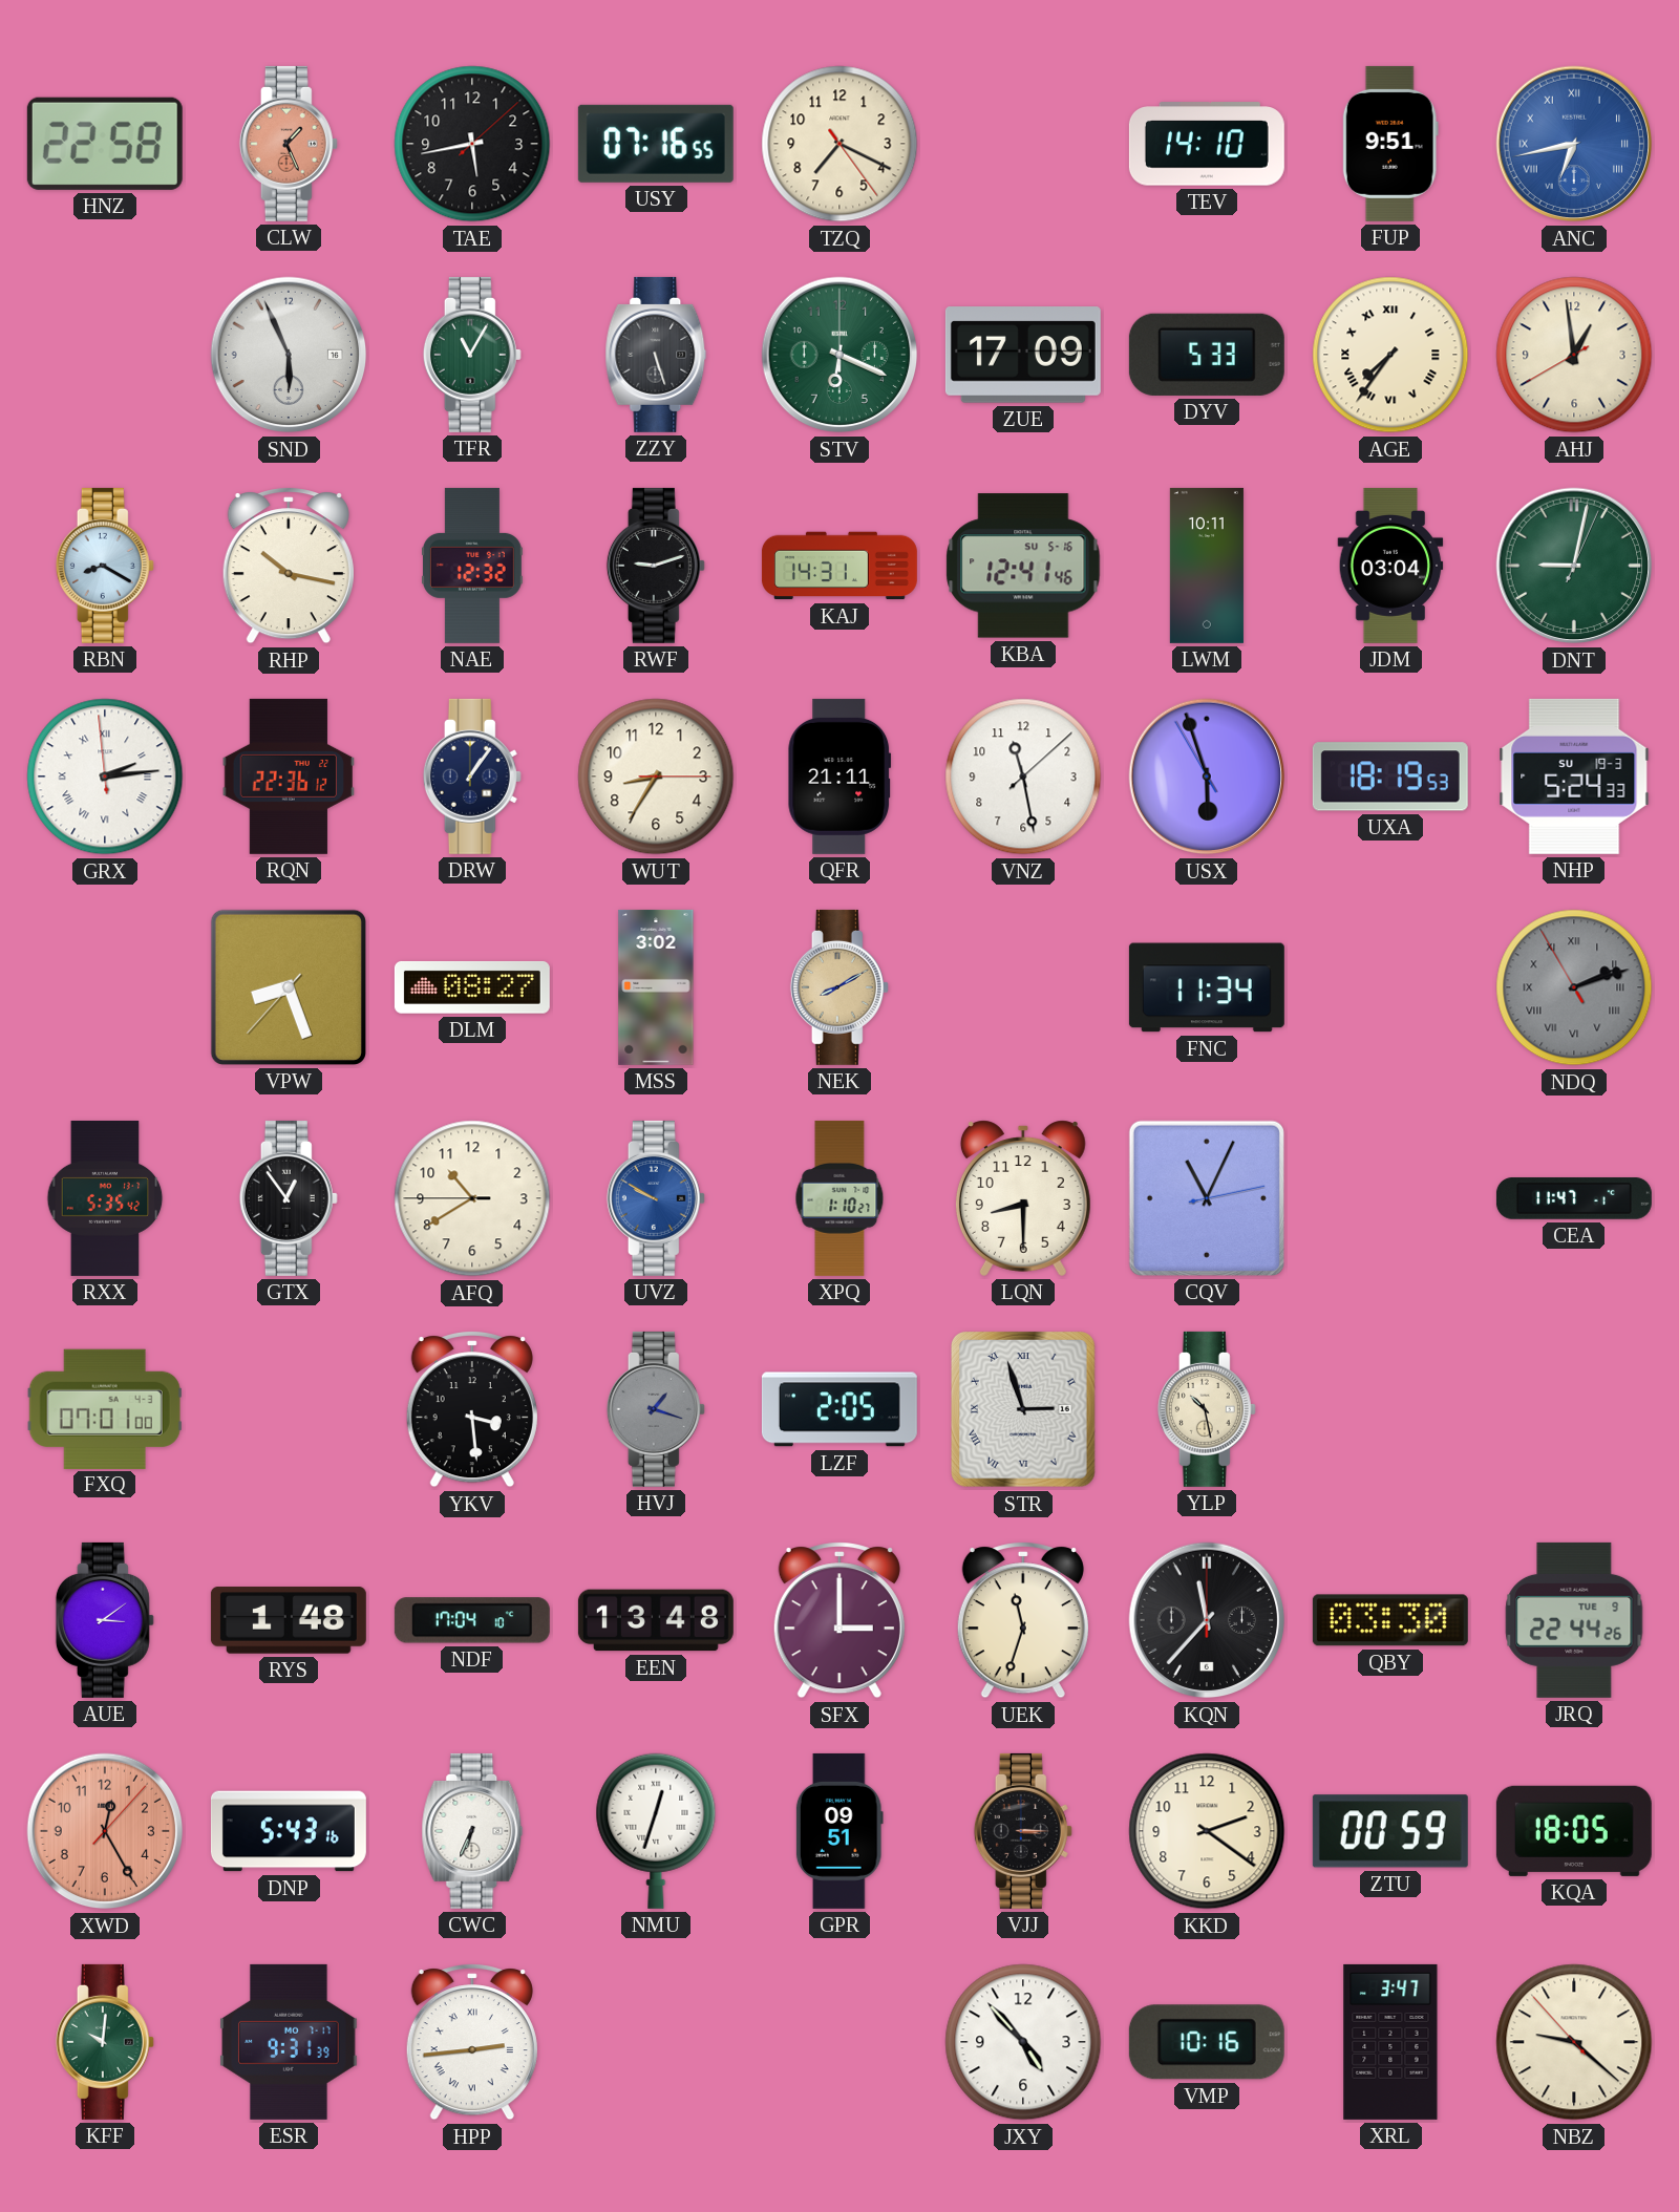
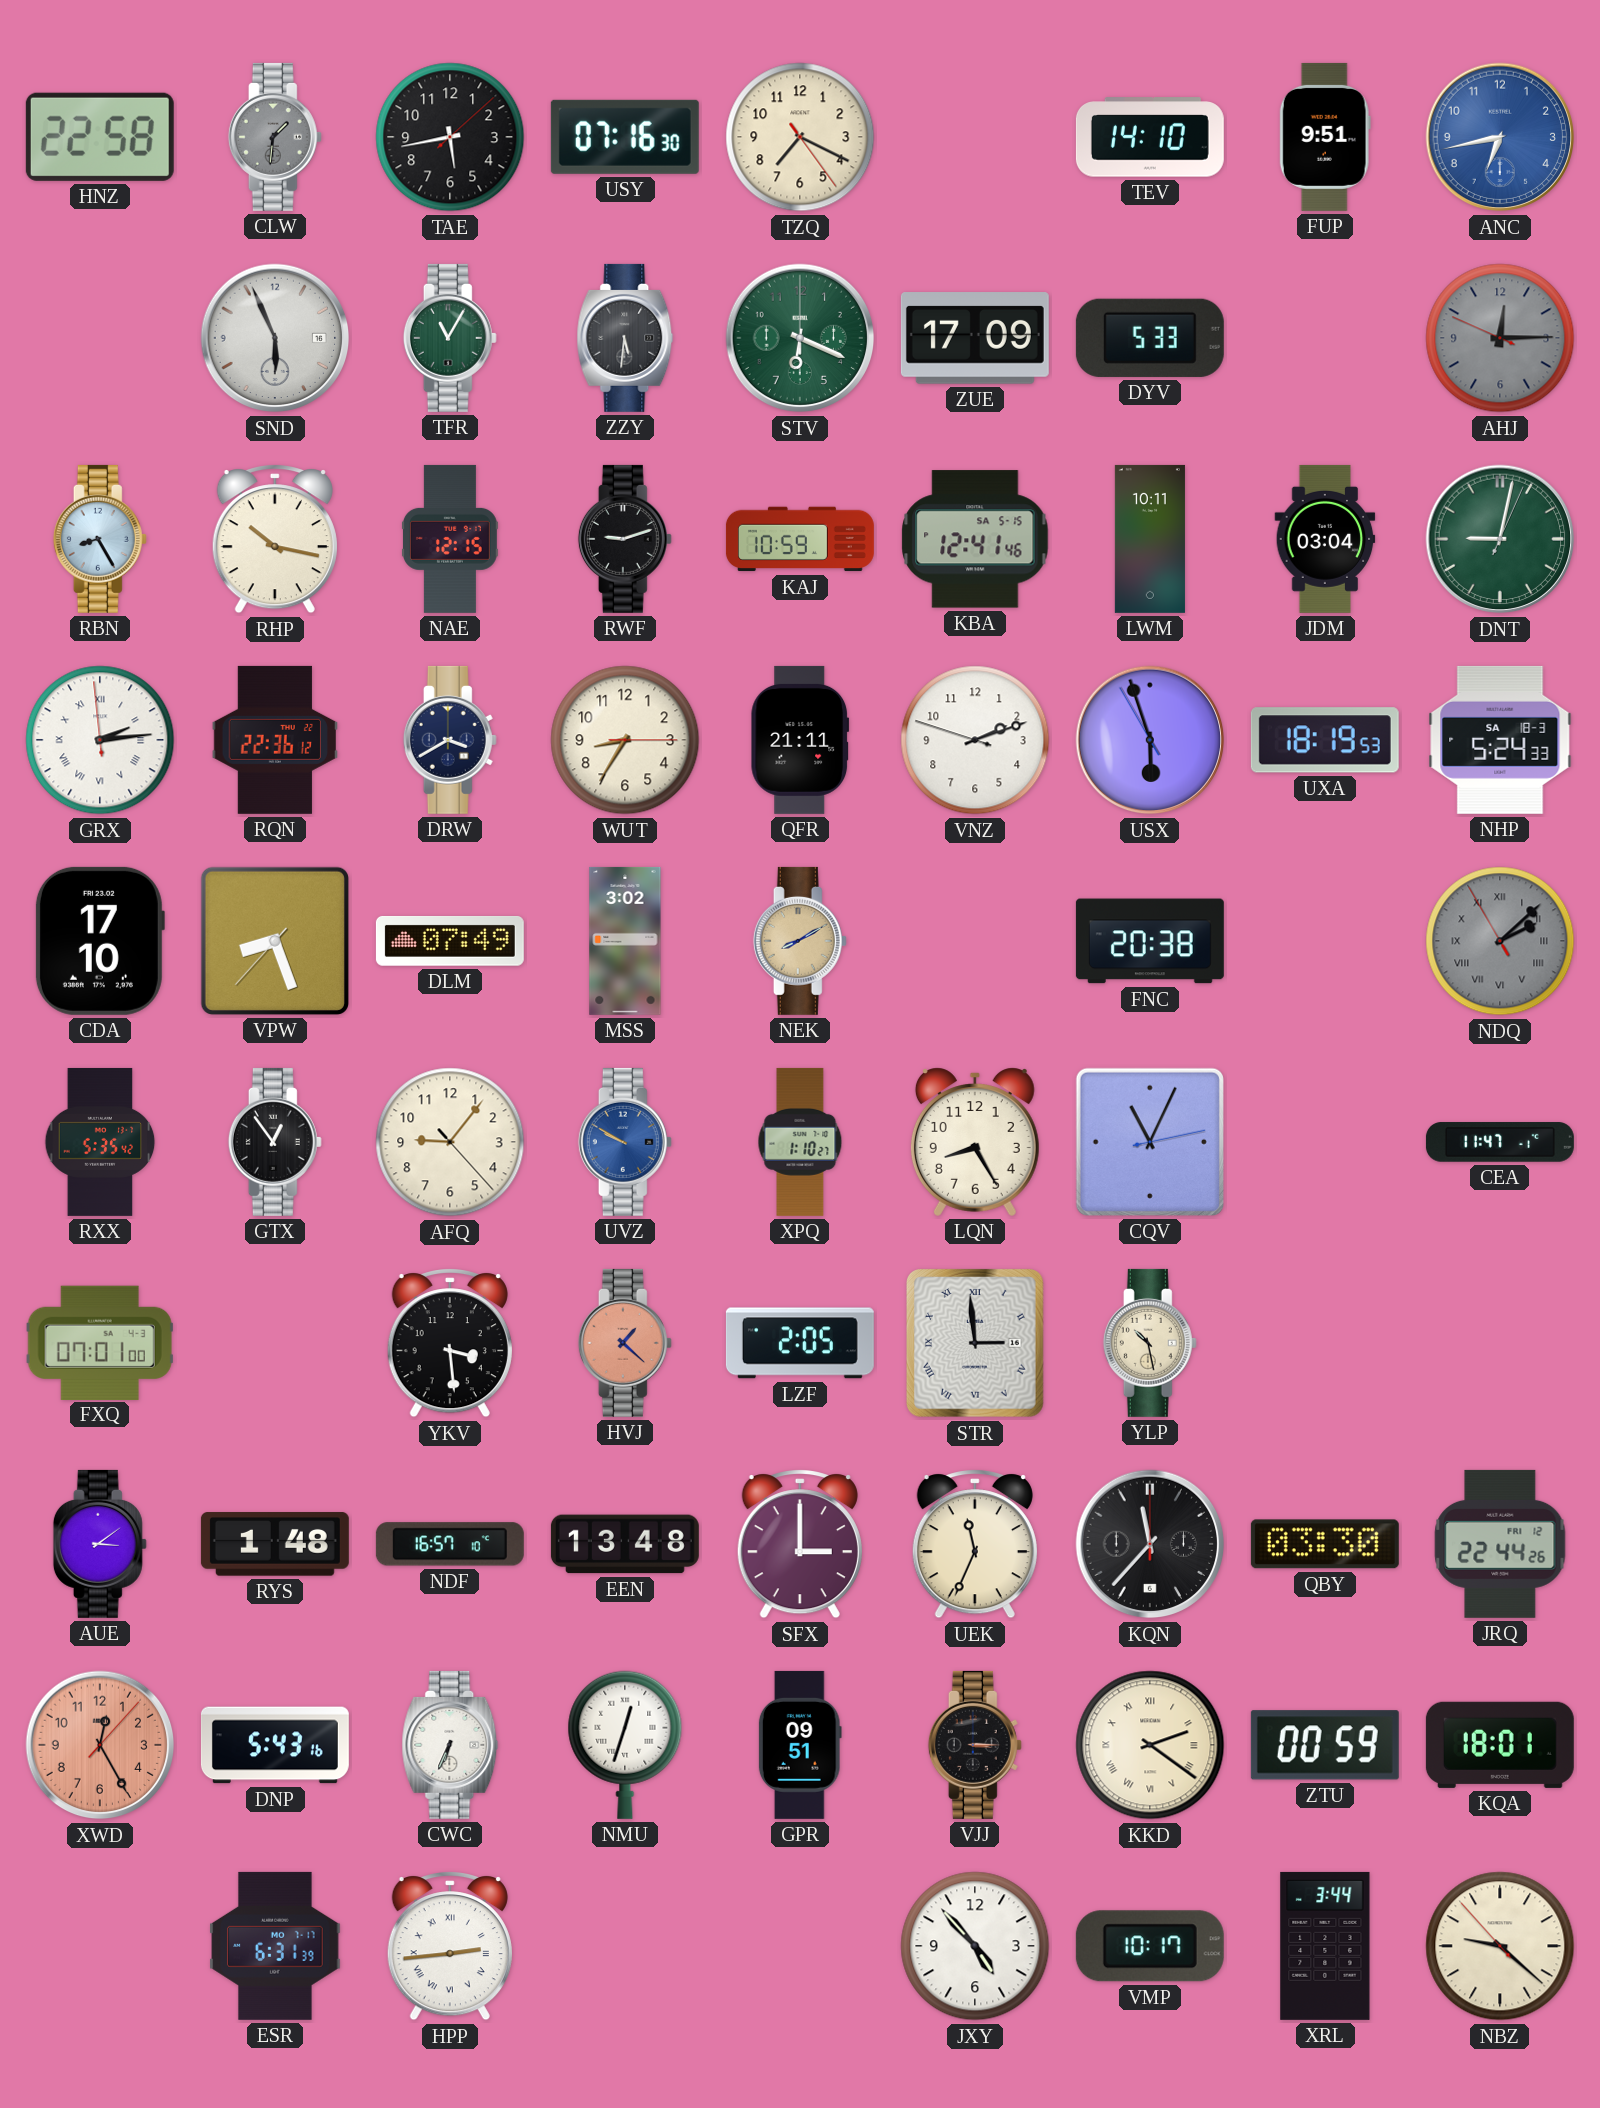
CLW: 1:26 -> 1:31
CLW dial: salmon -> grey
USY: 07:16:55 -> 07:16:30
ANC numerals: Roman -> Arabic
ZZY: 5:27 -> 5:31
AGE: 7:36 -> none
AHJ: 12:58 -> 12:14
AHJ dial: cream -> grey
RBN: 8:20 -> 8:25
NAE: 12:32 -> 12:15
KAJ: 14:31 -> 10:59
KBA date: SU 5-16 -> SA 5-15
DRW: 1:06 -> 3:40
VNZ: 11:28 -> 2:11
NHP date: SU 19-3 -> SA 18-3
CDA: none -> 17:10
DLM: 08:27 -> 07:49
FNC: 11:34 -> 20:38
NDQ: 2:11 -> 2:07
AFQ: 10:39 -> 9:06
LQN: 8:30 -> 8:25
HVJ: 1:18 -> 1:22
HVJ dial: grey -> salmon
STR: 2:57 -> 2:59
NDF: 17:04 -> 16:57
UEK: 11:33 -> 11:34
JRQ date: TUE 9 -> FRI 12
KKD numerals: Arabic -> Roman
KQA: 18:05 -> 18:01
KFF: 10:01 -> none
ESR: 9:31 -> 6:31
VMP: 10:16 -> 10:17
XRL: 3:47 -> 3:44
